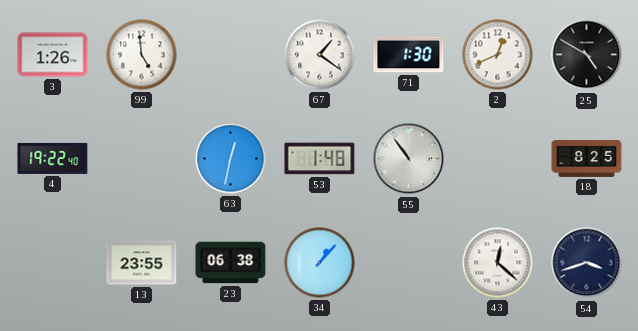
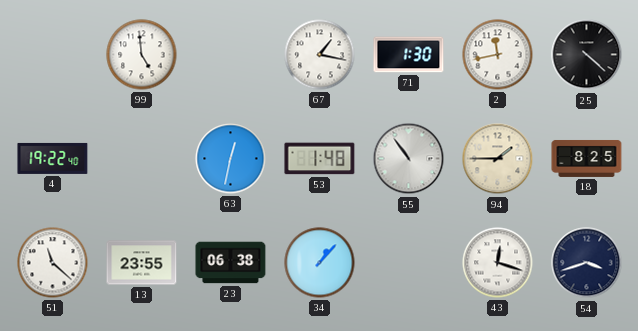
3: 1:26 -> none
67: 1:21 -> 1:17
2: 12:41 -> 11:43
25: 4:50 -> 4:22
94: none -> 1:45
51: none -> 11:22
43: 12:22 -> 12:18
